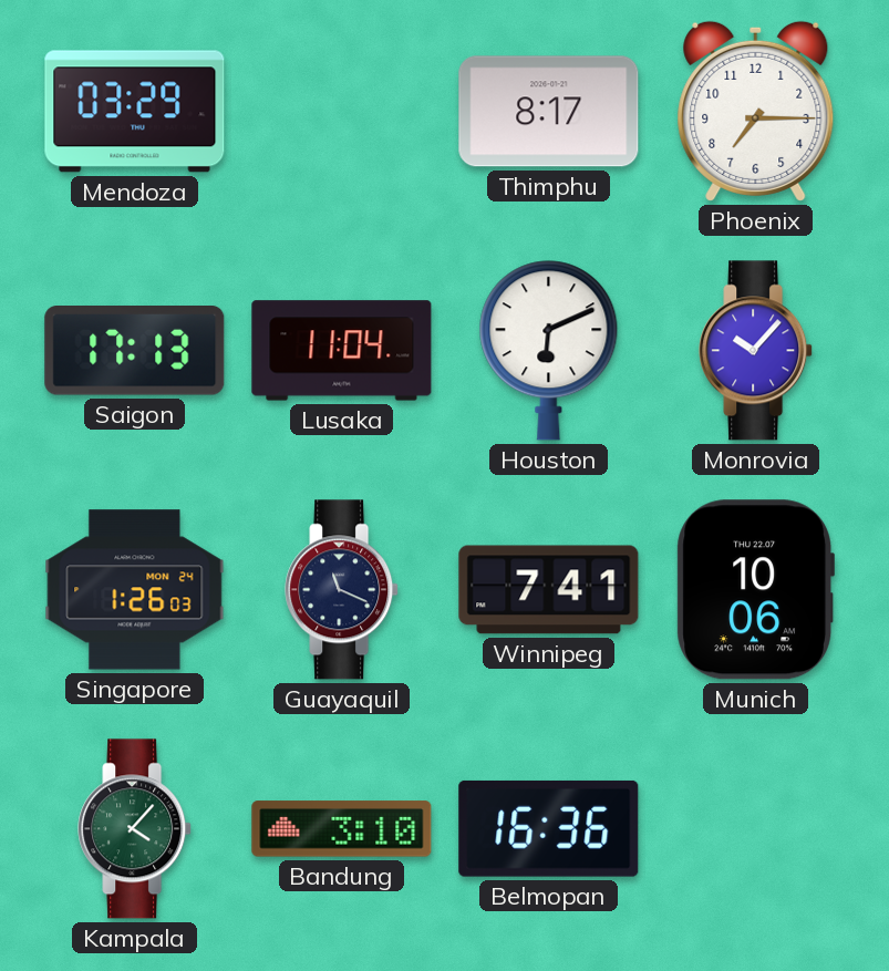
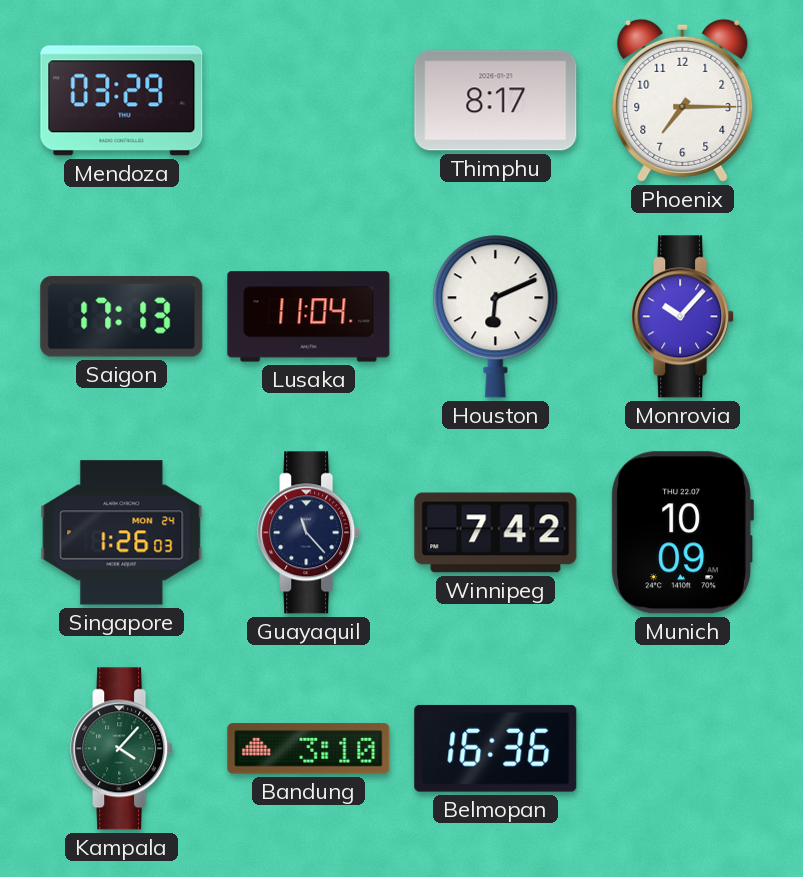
Guayaquil: 11:19 -> 11:23
Winnipeg: 7:41 -> 7:42
Munich: 10:06 -> 10:09
